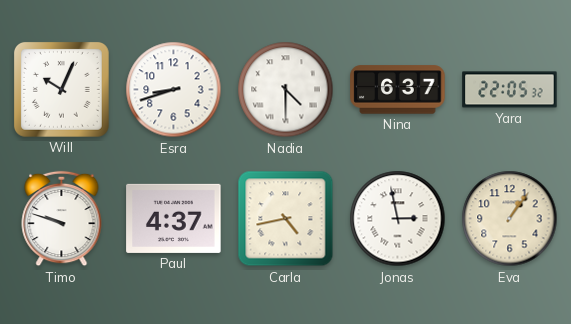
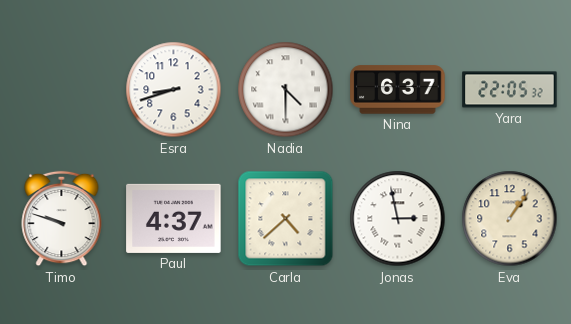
Will: 10:04 -> none
Carla: 4:43 -> 4:38
